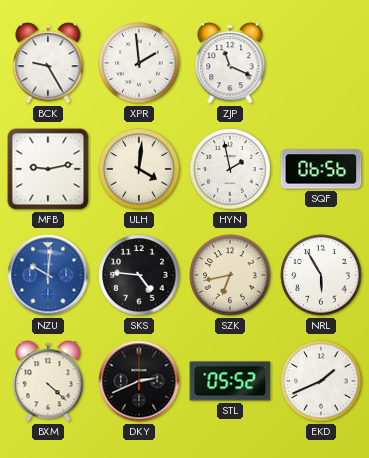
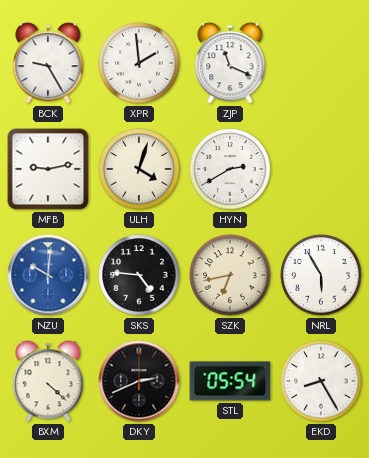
ULH: 4:01 -> 4:03
HYN: 1:58 -> 2:40
SQF: 06:56 -> none
STL: 05:52 -> 05:54
EKD: 1:41 -> 8:25
